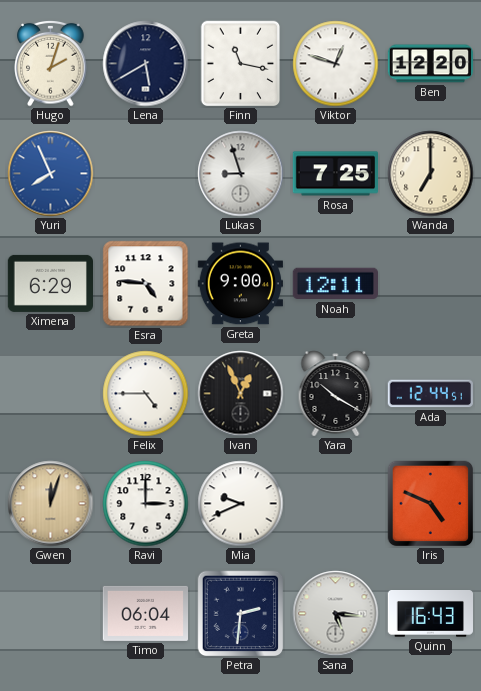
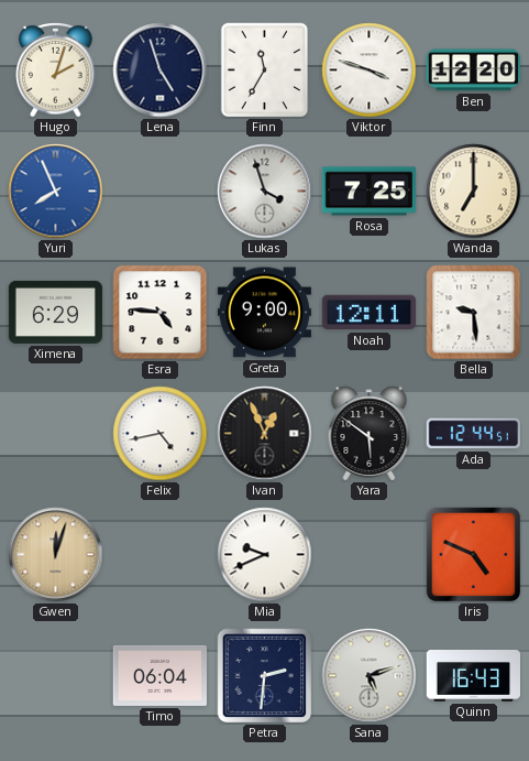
Lena: 5:40 -> 4:57
Finn: 11:17 -> 11:35
Viktor: 12:48 -> 3:48
Lukas: 8:57 -> 3:57
Bella: none -> 9:29
Felix: 4:45 -> 4:43
Yara: 10:20 -> 5:51
Ravi: 3:00 -> none
Sana: 5:16 -> 5:12
